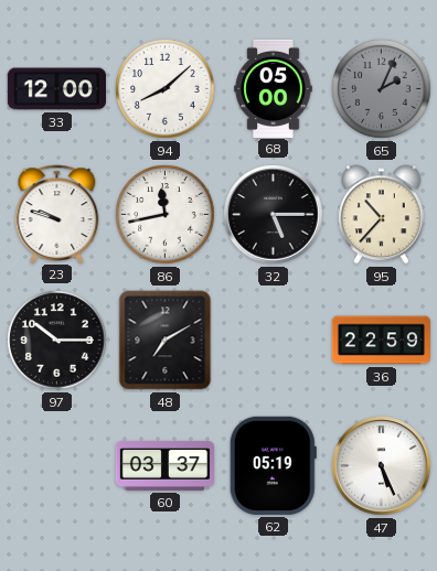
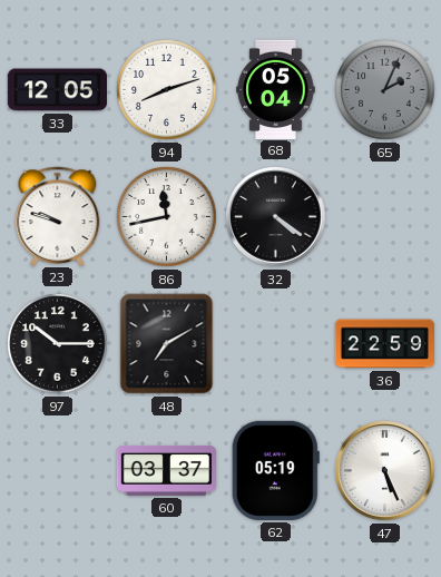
33: 12:00 -> 12:05
94: 8:08 -> 8:12
68: 05:00 -> 05:04
32: 5:15 -> 4:21
95: 10:37 -> none
